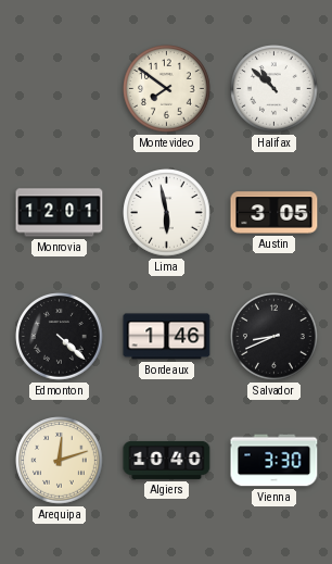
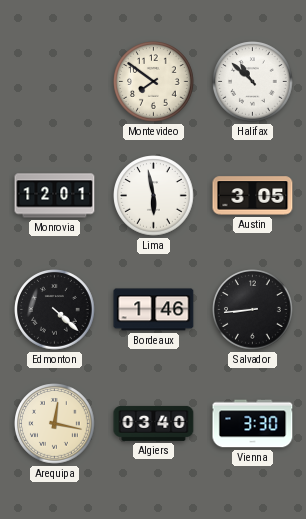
Salvador: 8:41 -> 8:44
Arequipa: 12:12 -> 12:17
Algiers: 10:40 -> 03:40
